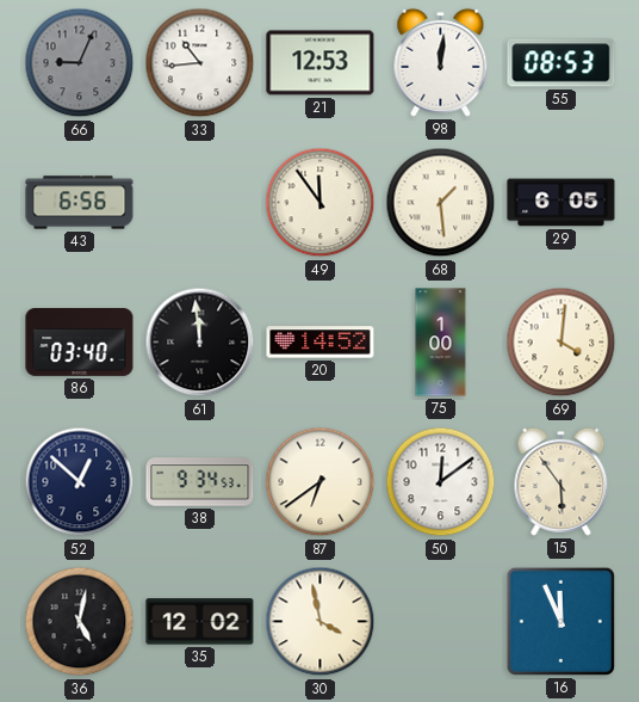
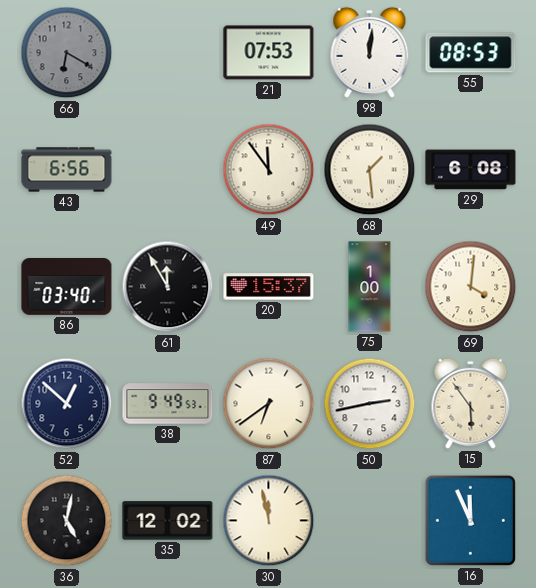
66: 9:04 -> 6:20
33: 10:44 -> none
21: 12:53 -> 07:53
29: 6:05 -> 6:08
61: 11:59 -> 11:55
20: 14:52 -> 15:37
38: 9:34 -> 9:49
50: 12:09 -> 2:43
30: 3:58 -> 11:58
